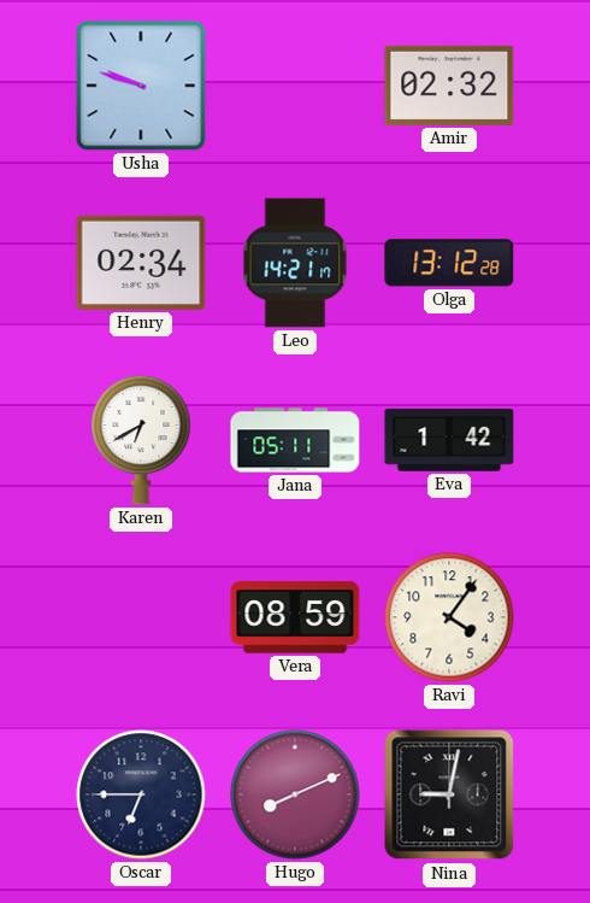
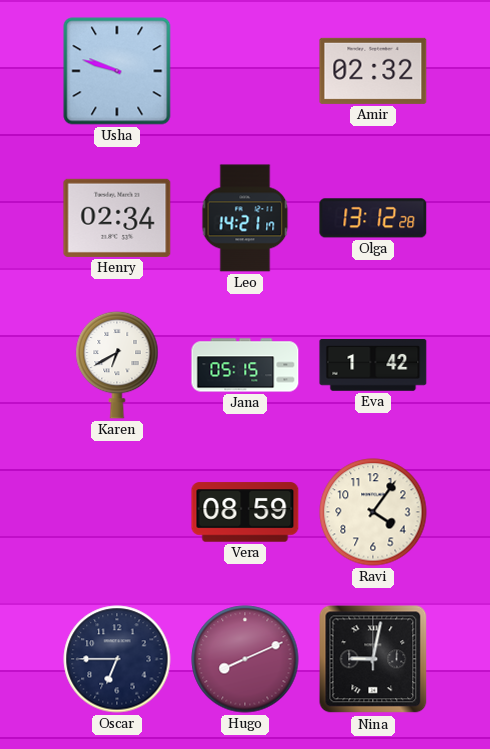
Jana: 05:11 -> 05:15
